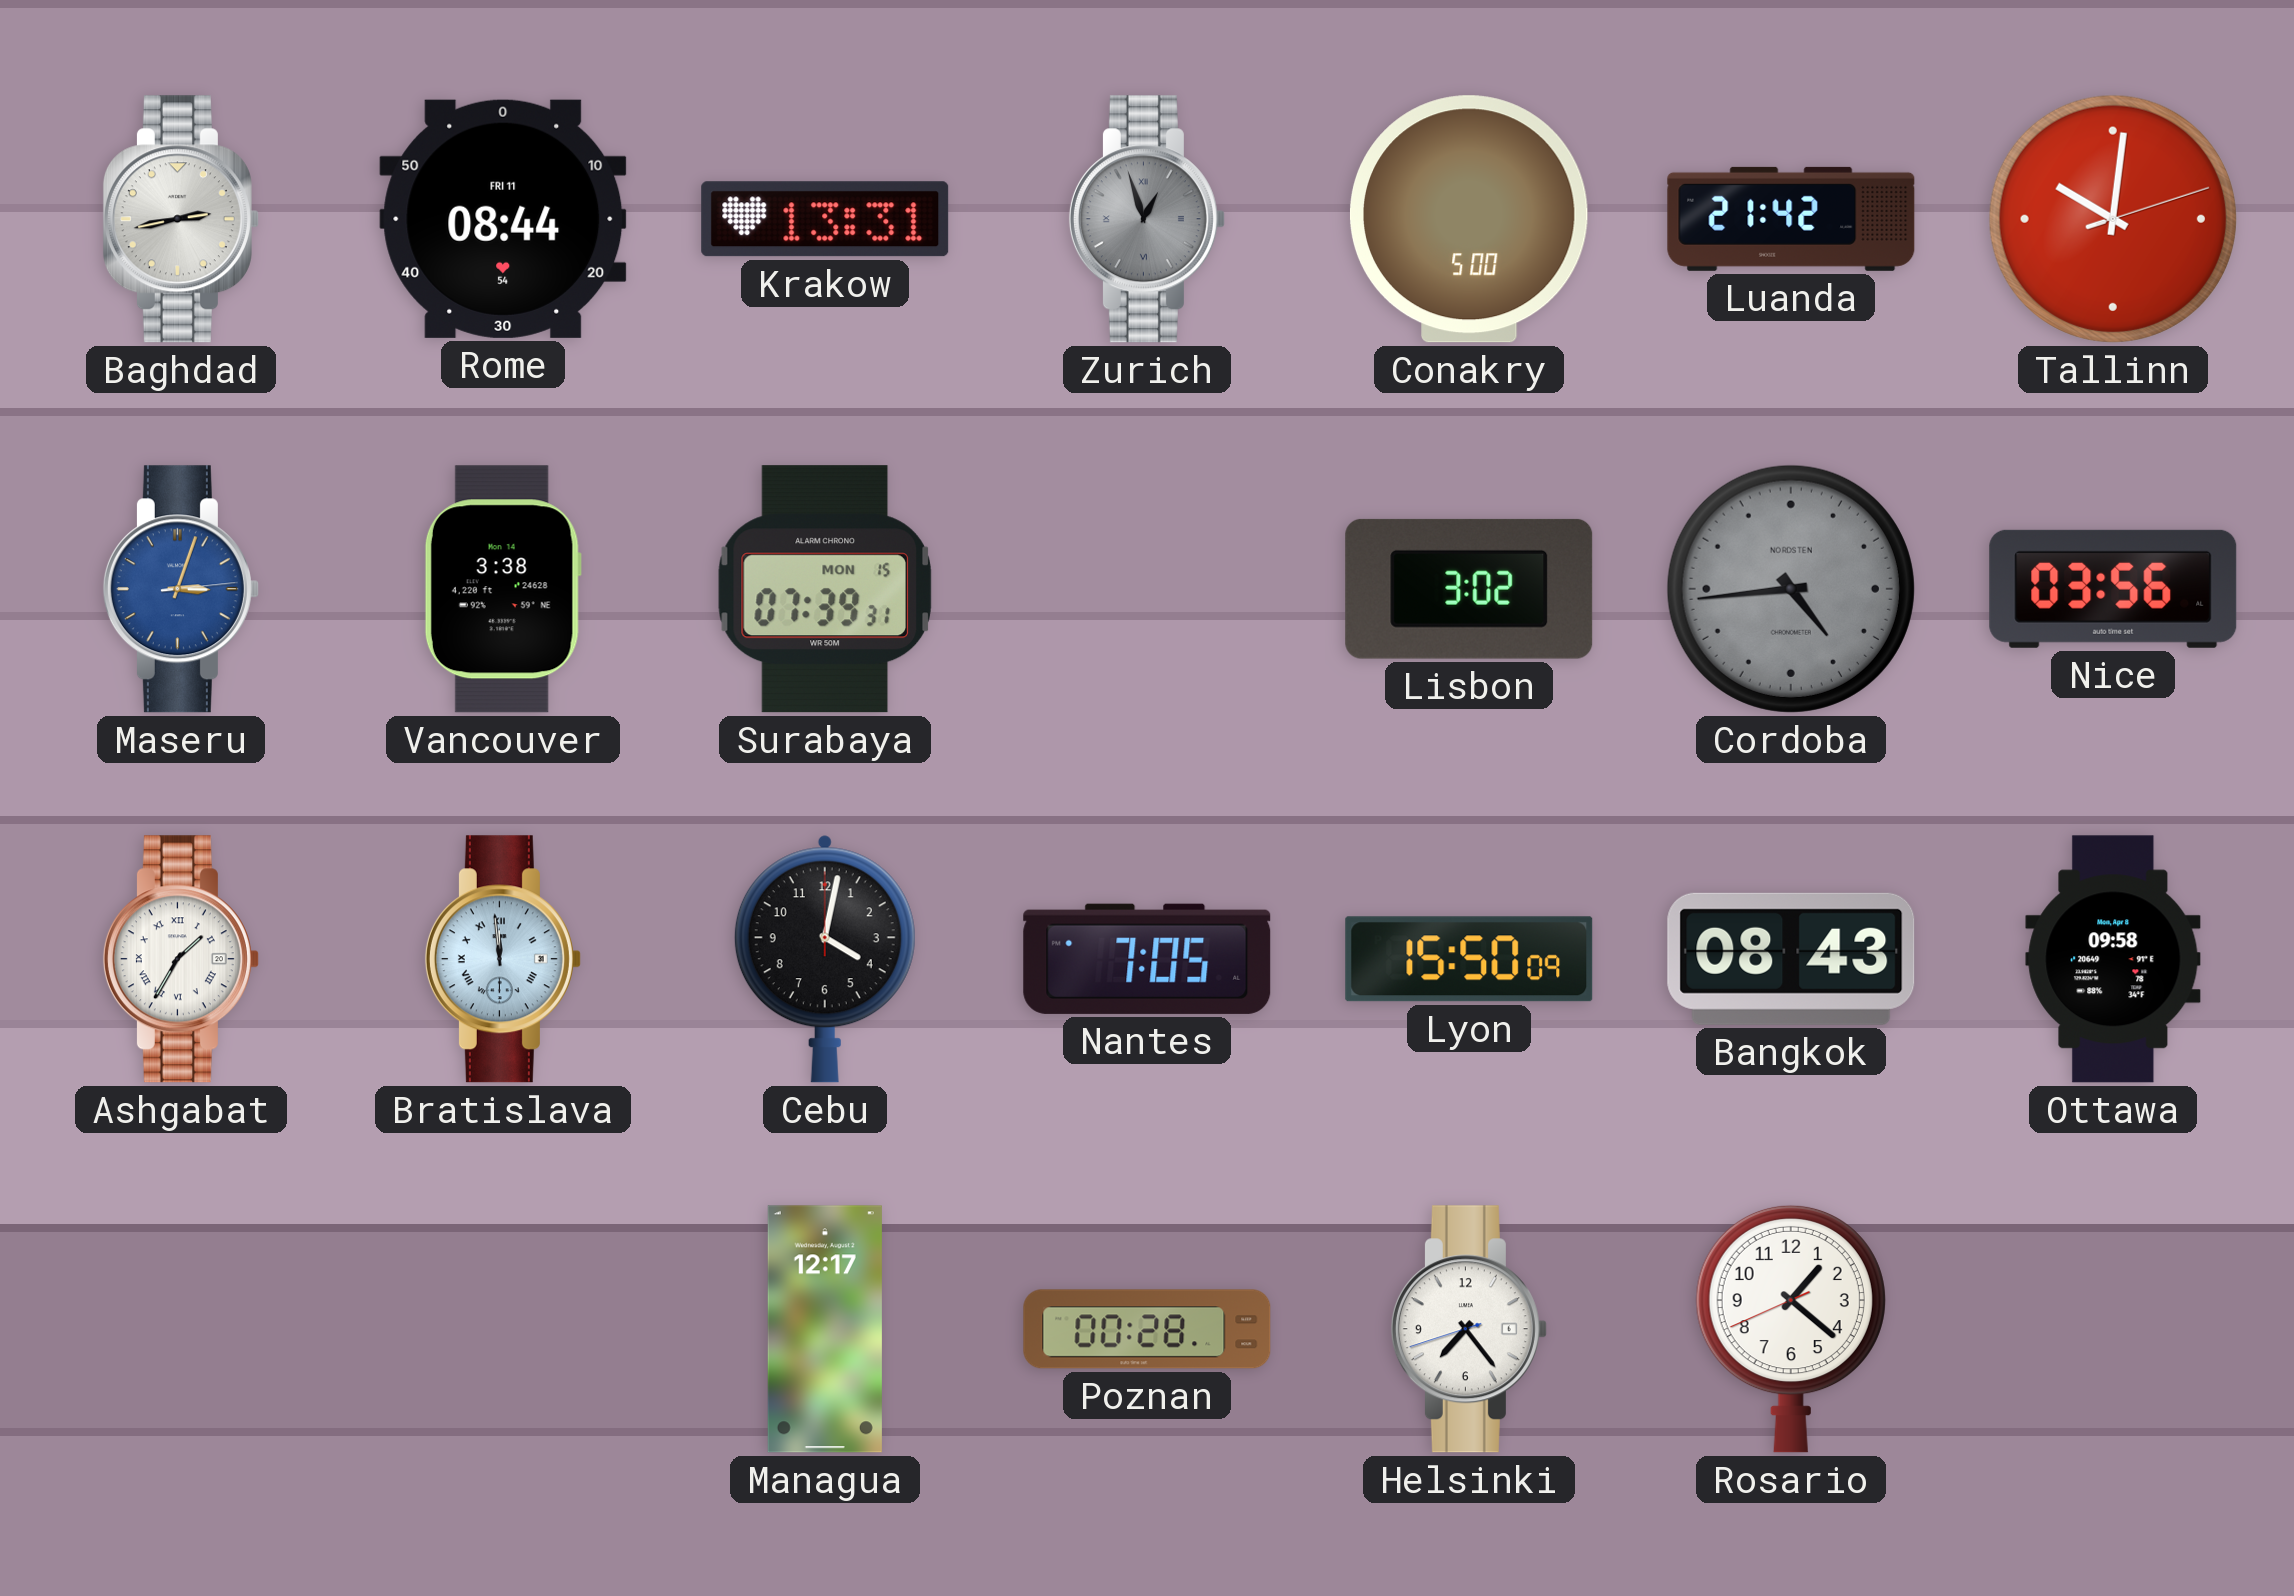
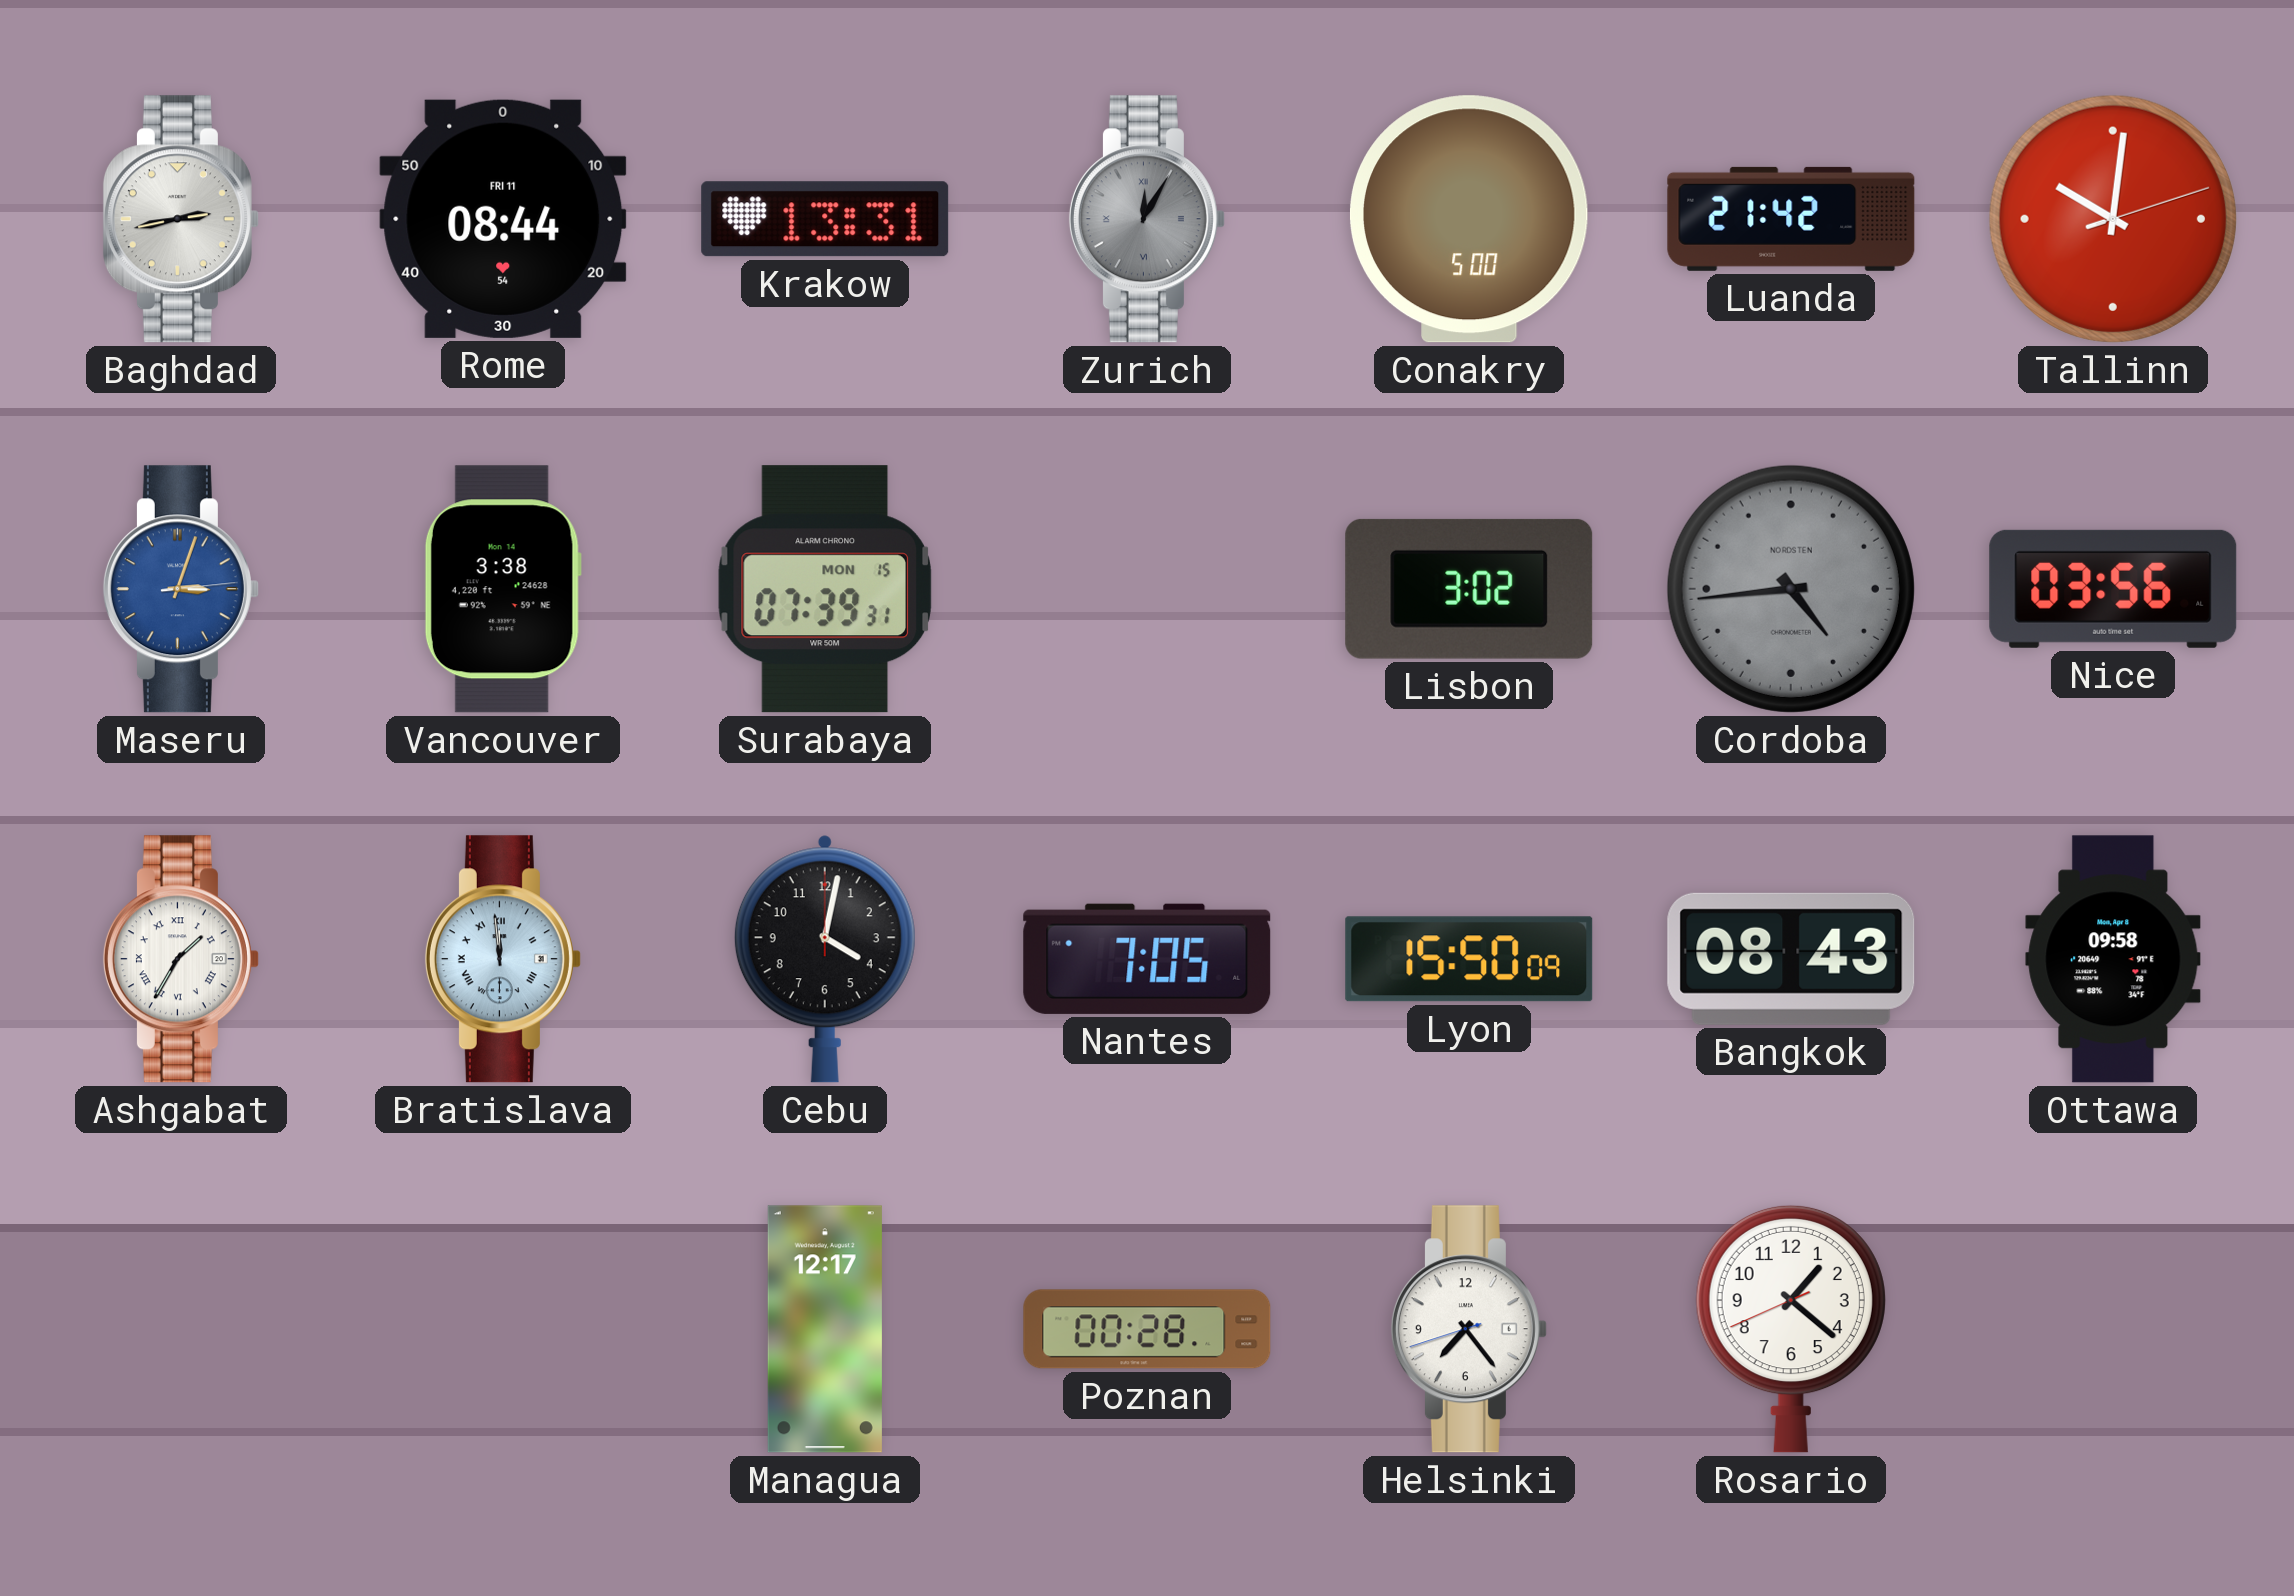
Zurich: 12:57 -> 12:05
